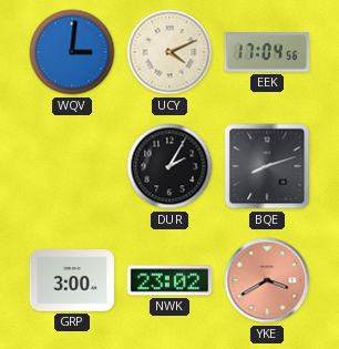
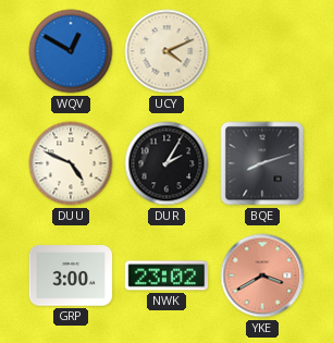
WQV: 3:01 -> 12:50
EEK: 17:04 -> none
DUU: none -> 4:49
